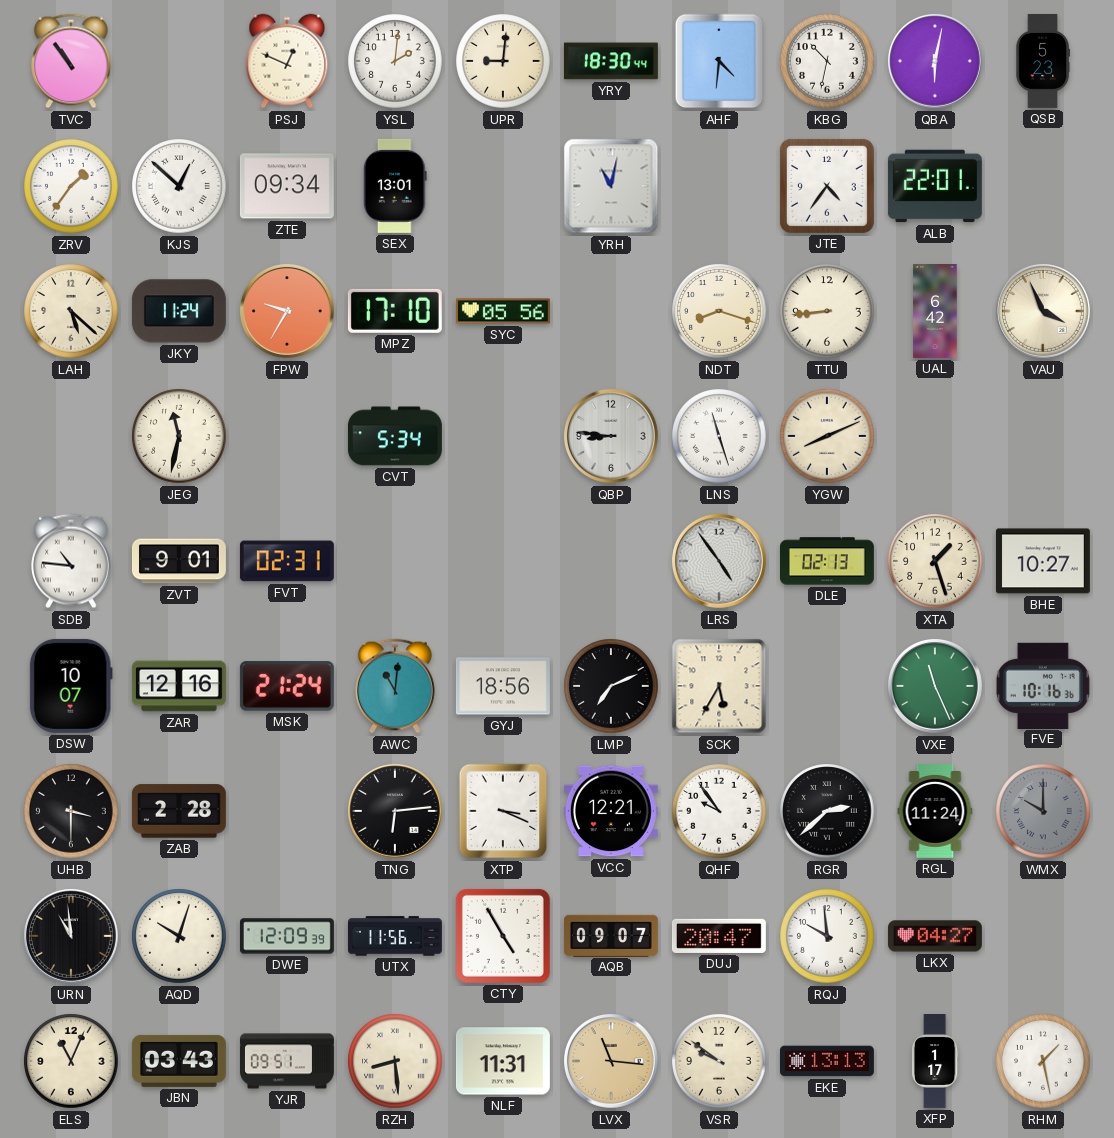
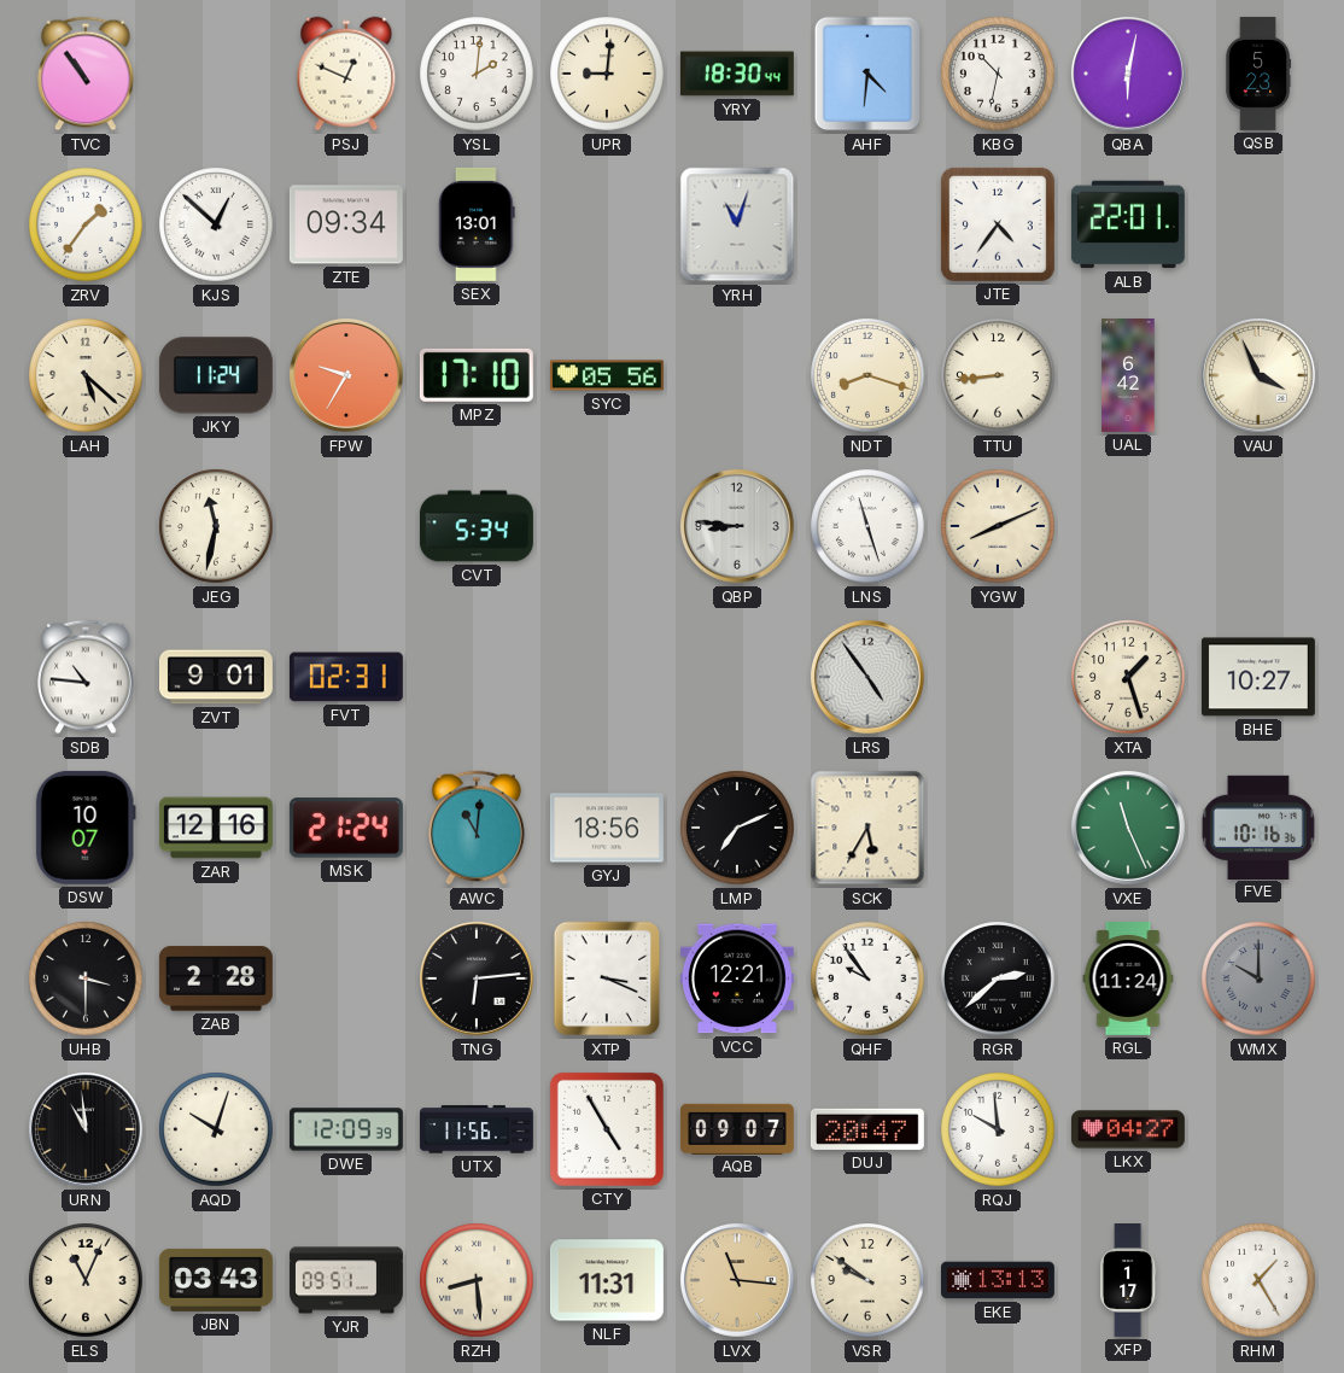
YRH: 11:02 -> 11:03
DLE: 02:13 -> none
RHM: 1:28 -> 1:25
